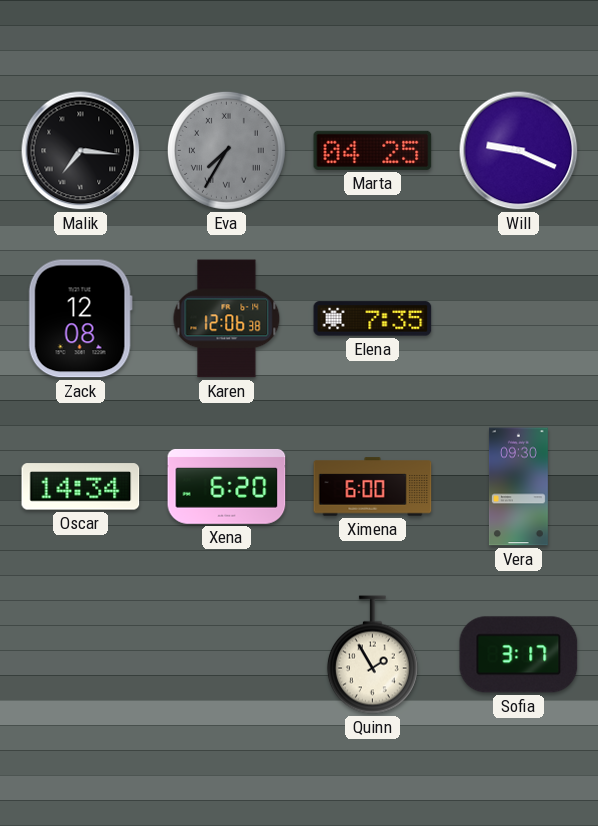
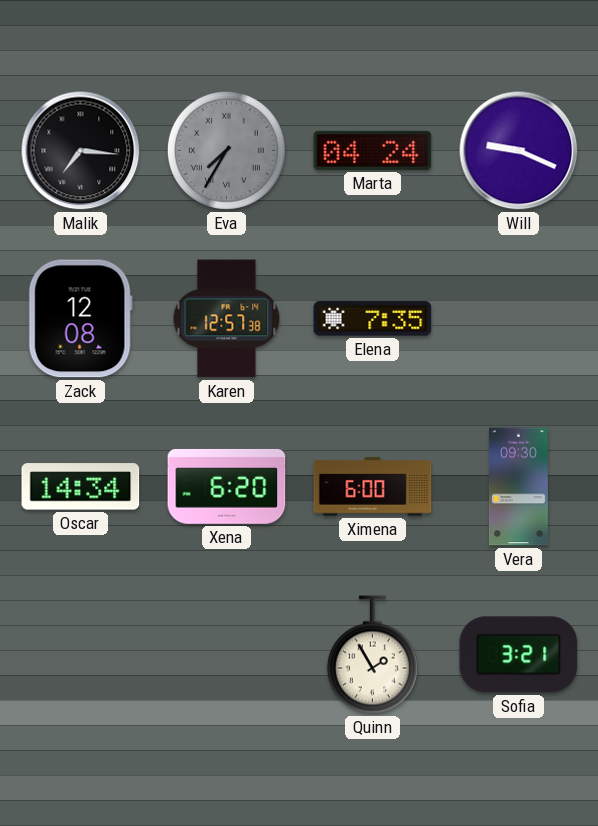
Marta: 04:25 -> 04:24
Karen: 12:06 -> 12:57
Sofia: 3:17 -> 3:21
